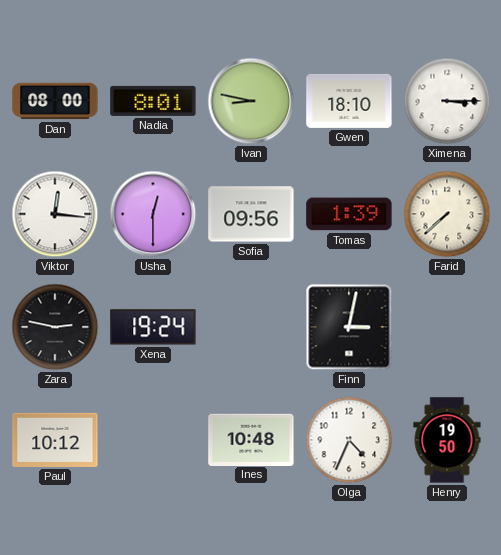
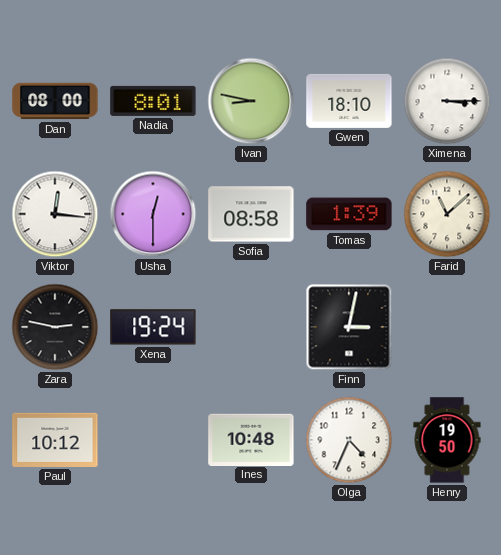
Sofia: 09:56 -> 08:58
Farid: 7:38 -> 11:08
